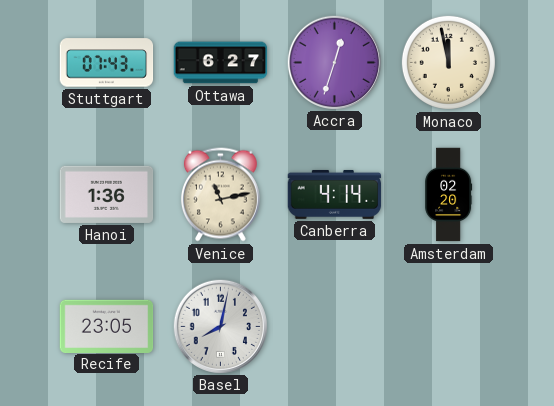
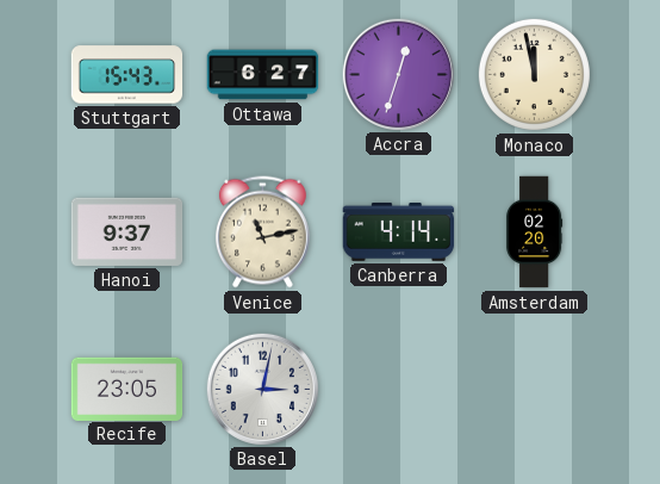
Stuttgart: 07:43 -> 15:43
Hanoi: 1:36 -> 9:37
Basel: 8:02 -> 3:02
